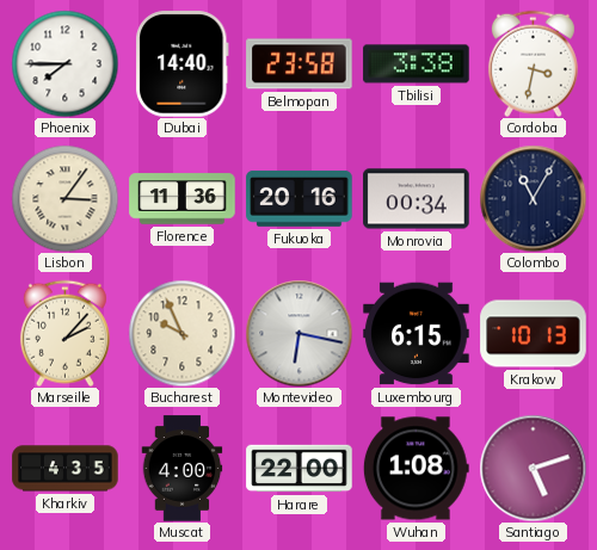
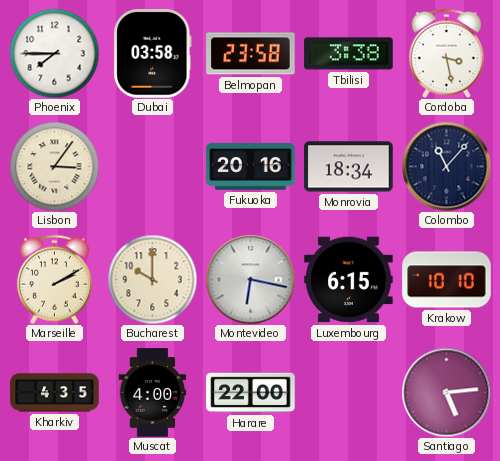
Dubai: 14:40 -> 03:58
Cordoba: 3:32 -> 3:28
Florence: 11:36 -> none
Monrovia: 00:34 -> 18:34
Colombo: 11:05 -> 11:07
Marseille: 2:07 -> 2:10
Bucharest: 9:56 -> 10:00
Krakow: 10:13 -> 10:10
Wuhan: 1:08 -> none
Santiago: 5:12 -> 5:14
